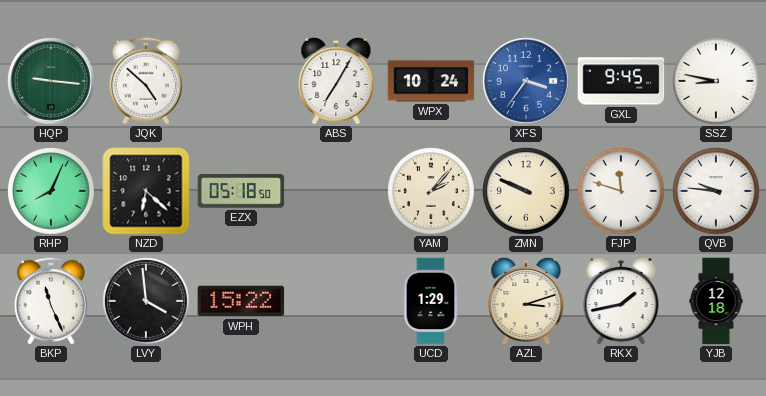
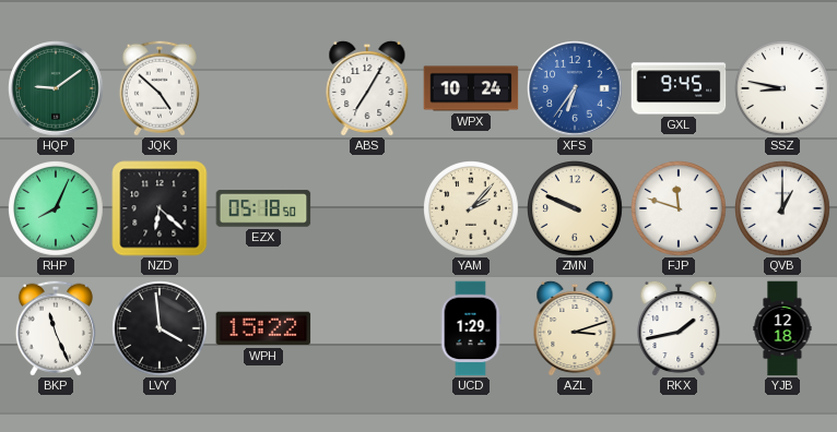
HQP: 9:16 -> 9:09
XFS: 3:36 -> 6:36
QVB: 9:46 -> 1:00
